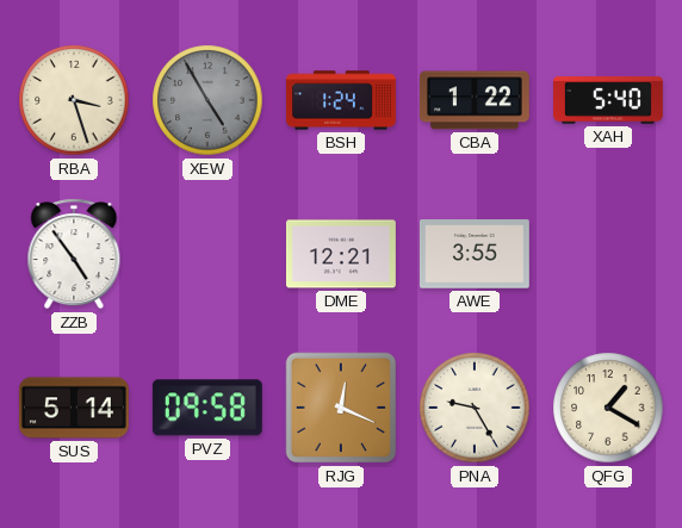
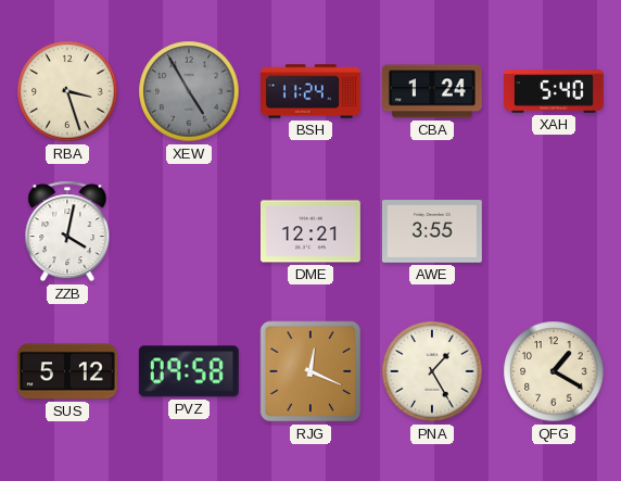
BSH: 1:24 -> 11:24
CBA: 1:22 -> 1:24
ZZB: 4:54 -> 4:02
SUS: 5:14 -> 5:12
PNA: 9:25 -> 1:25
